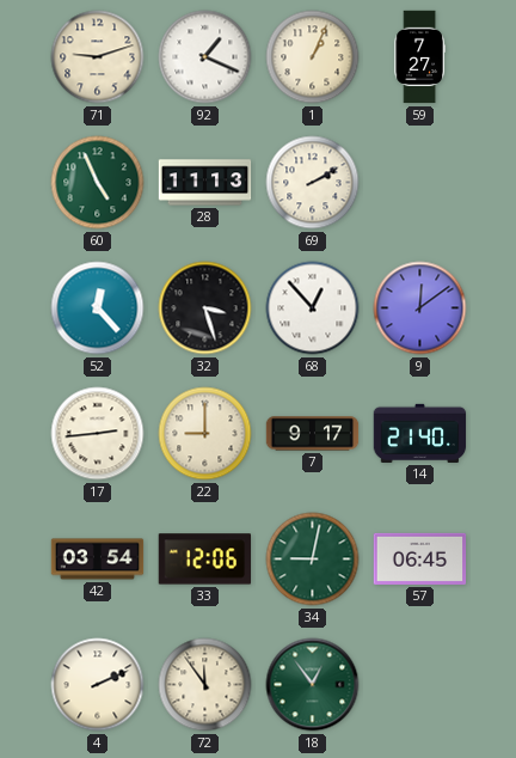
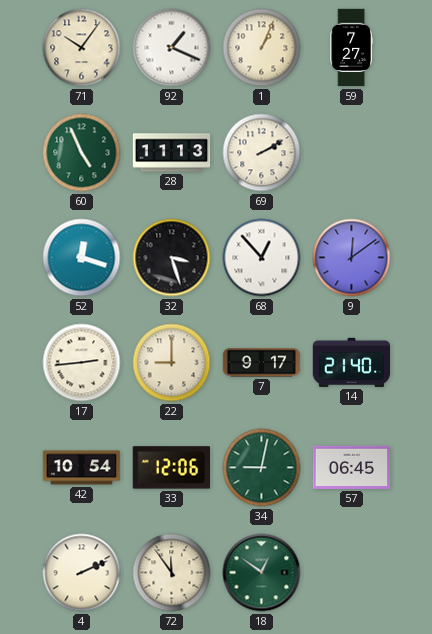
71: 9:12 -> 10:06
52: 12:23 -> 12:18
42: 03:54 -> 10:54
18: 12:54 -> 12:51
